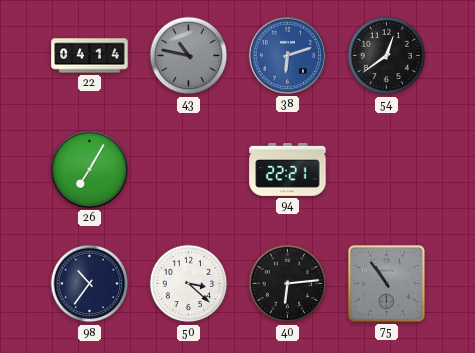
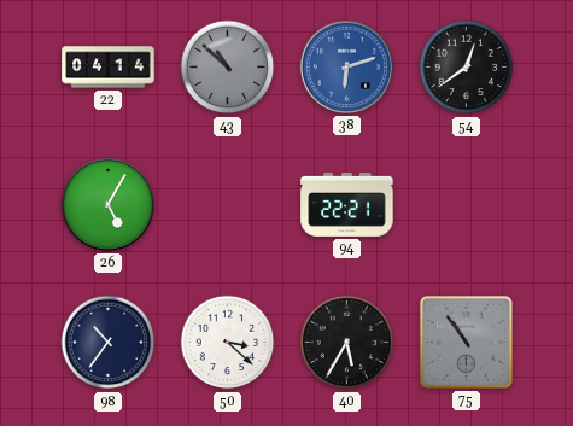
43: 10:47 -> 10:52
26: 7:05 -> 5:05
40: 6:14 -> 5:35
